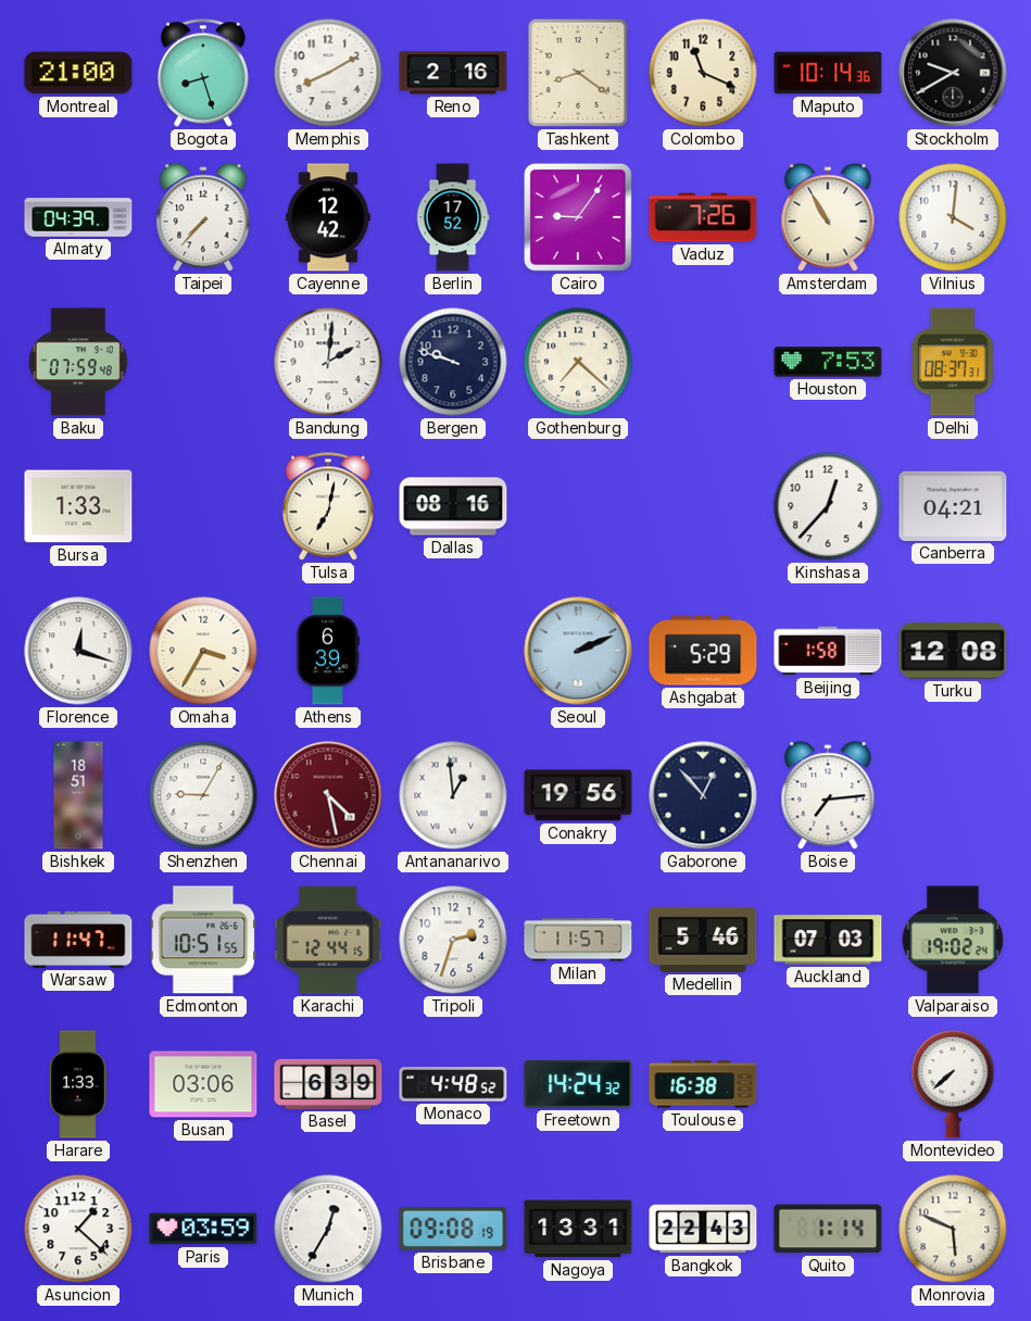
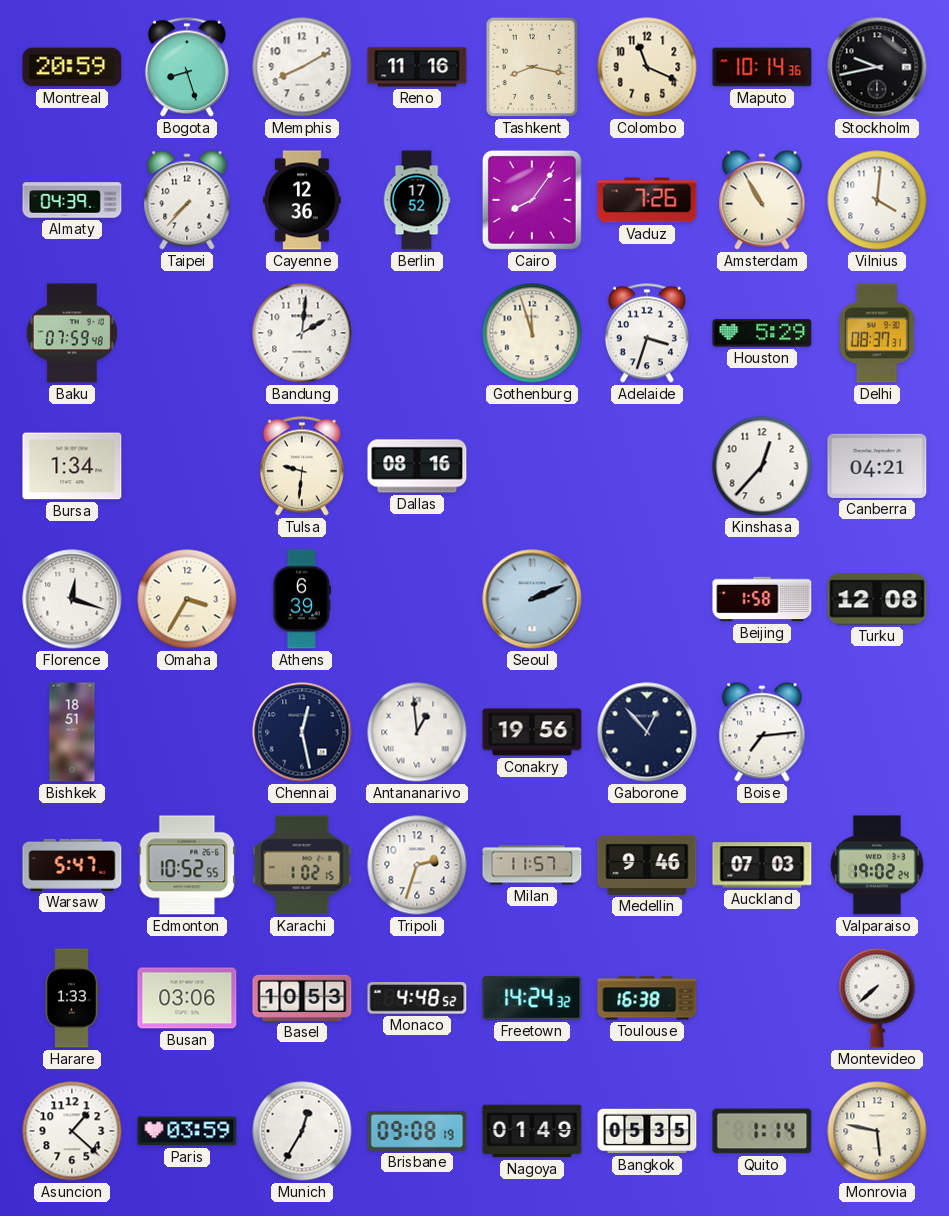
Montreal: 21:00 -> 20:59
Reno: 2:16 -> 11:16
Tashkent: 8:21 -> 8:17
Stockholm: 9:40 -> 9:43
Cayenne: 12:42 -> 12:36
Cairo: 9:06 -> 8:06
Bergen: 9:48 -> none
Gothenburg: 7:22 -> 11:57
Adelaide: none -> 3:33
Houston: 7:53 -> 5:29
Bursa: 1:33 -> 1:34
Tulsa: 7:02 -> 9:31
Ashgabat: 5:29 -> none
Shenzhen: 9:05 -> none
Chennai: 4:28 -> 12:28
Chennai dial: burgundy -> navy
Warsaw: 11:47 -> 5:47
Edmonton: 10:51 -> 10:52
Karachi: 12:44 -> 1:02
Medellin: 5:46 -> 9:46
Basel: 6:39 -> 10:53
Nagoya: 13:31 -> 01:49
Bangkok: 22:43 -> 05:35
Monrovia: 5:49 -> 5:47
